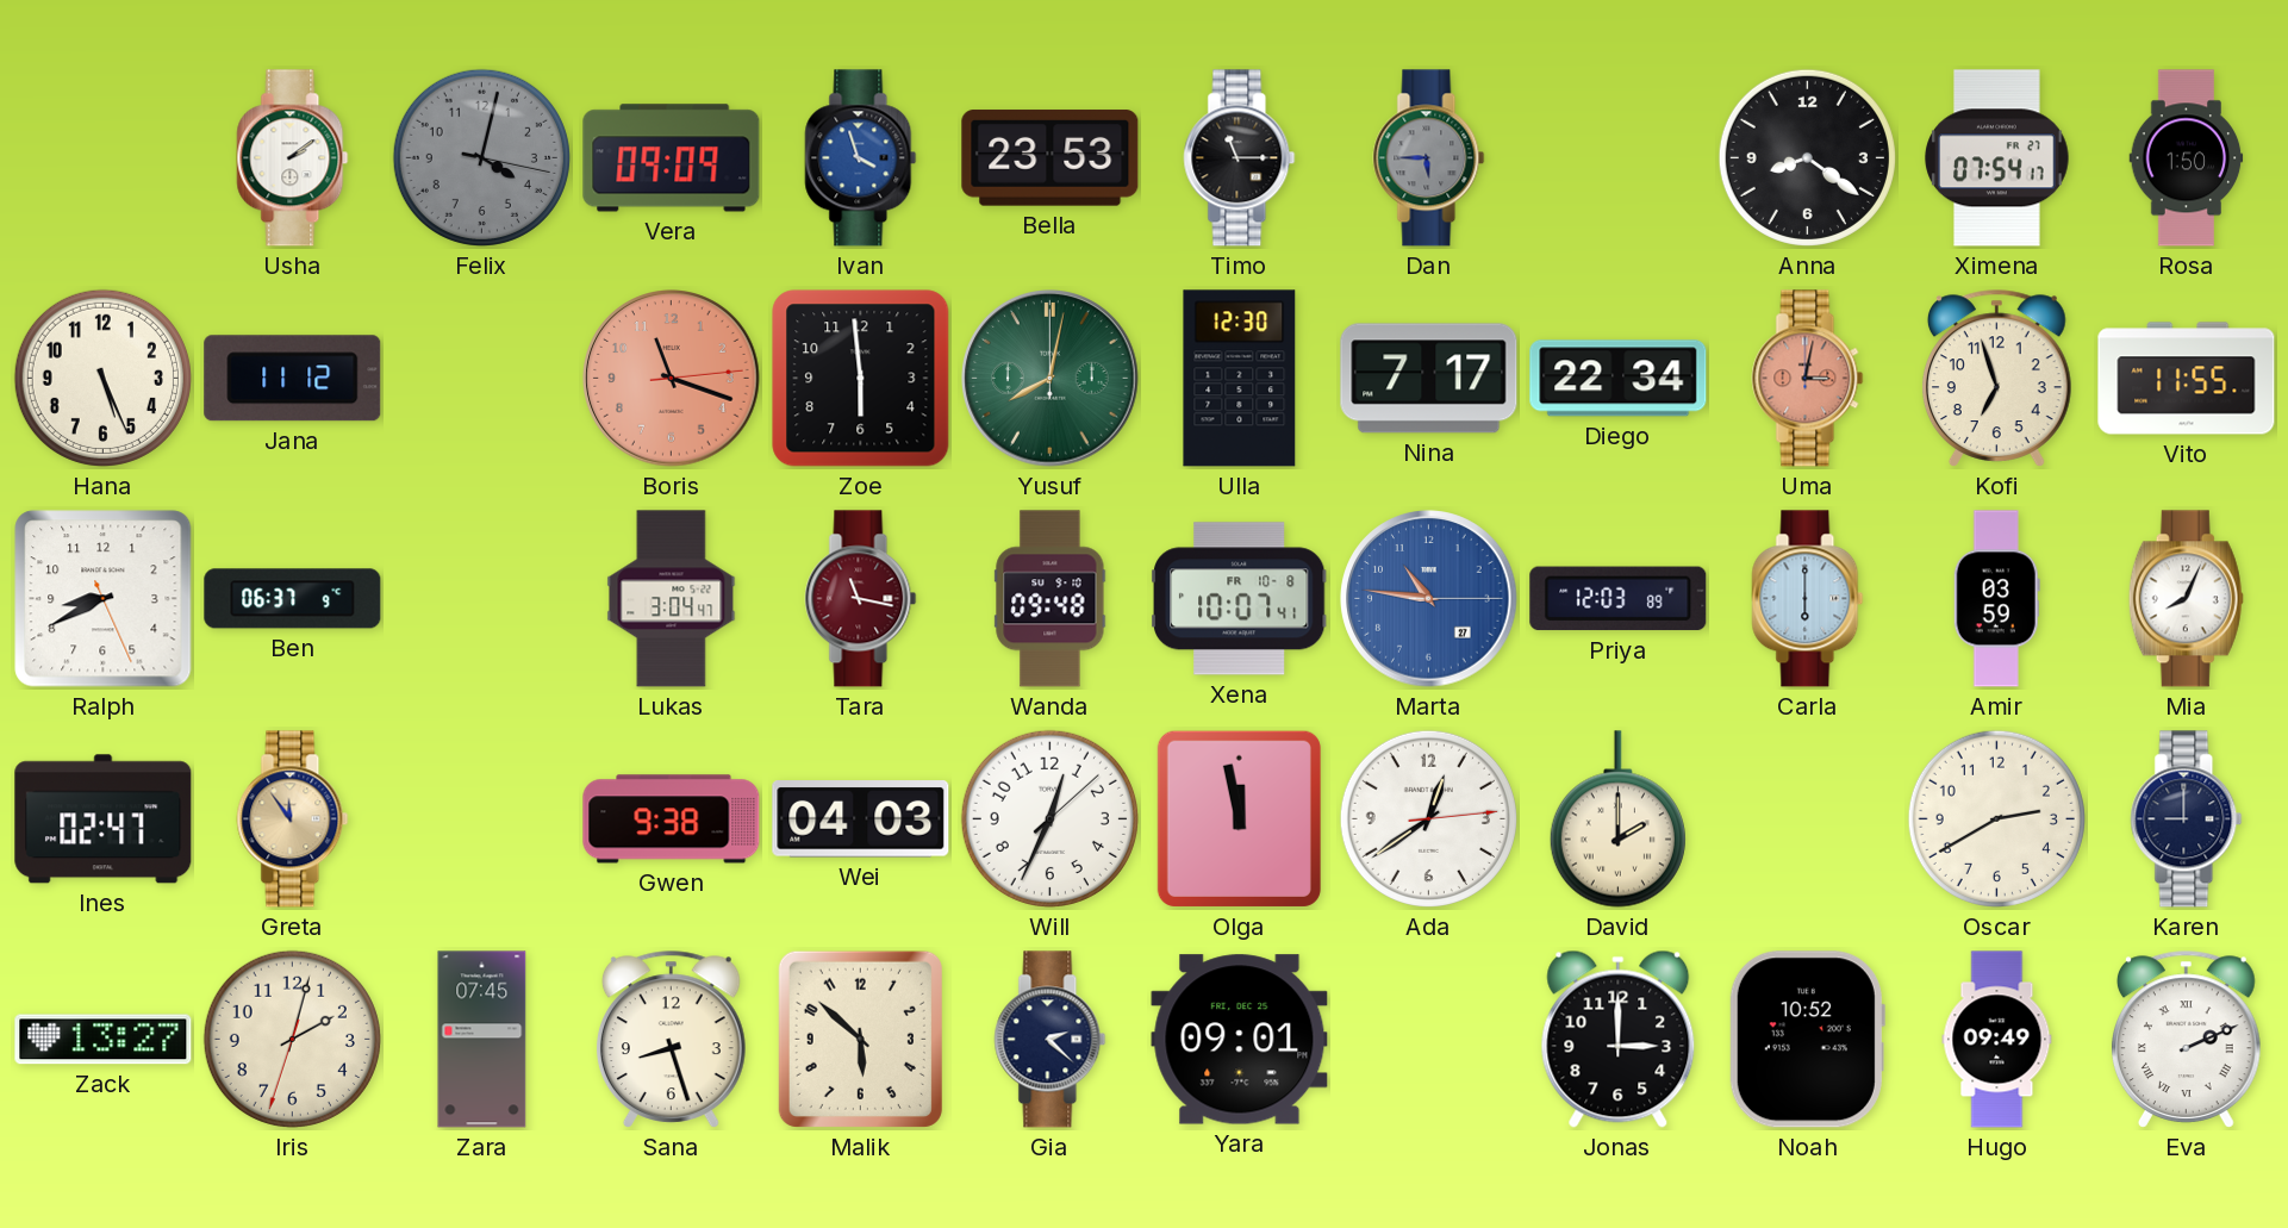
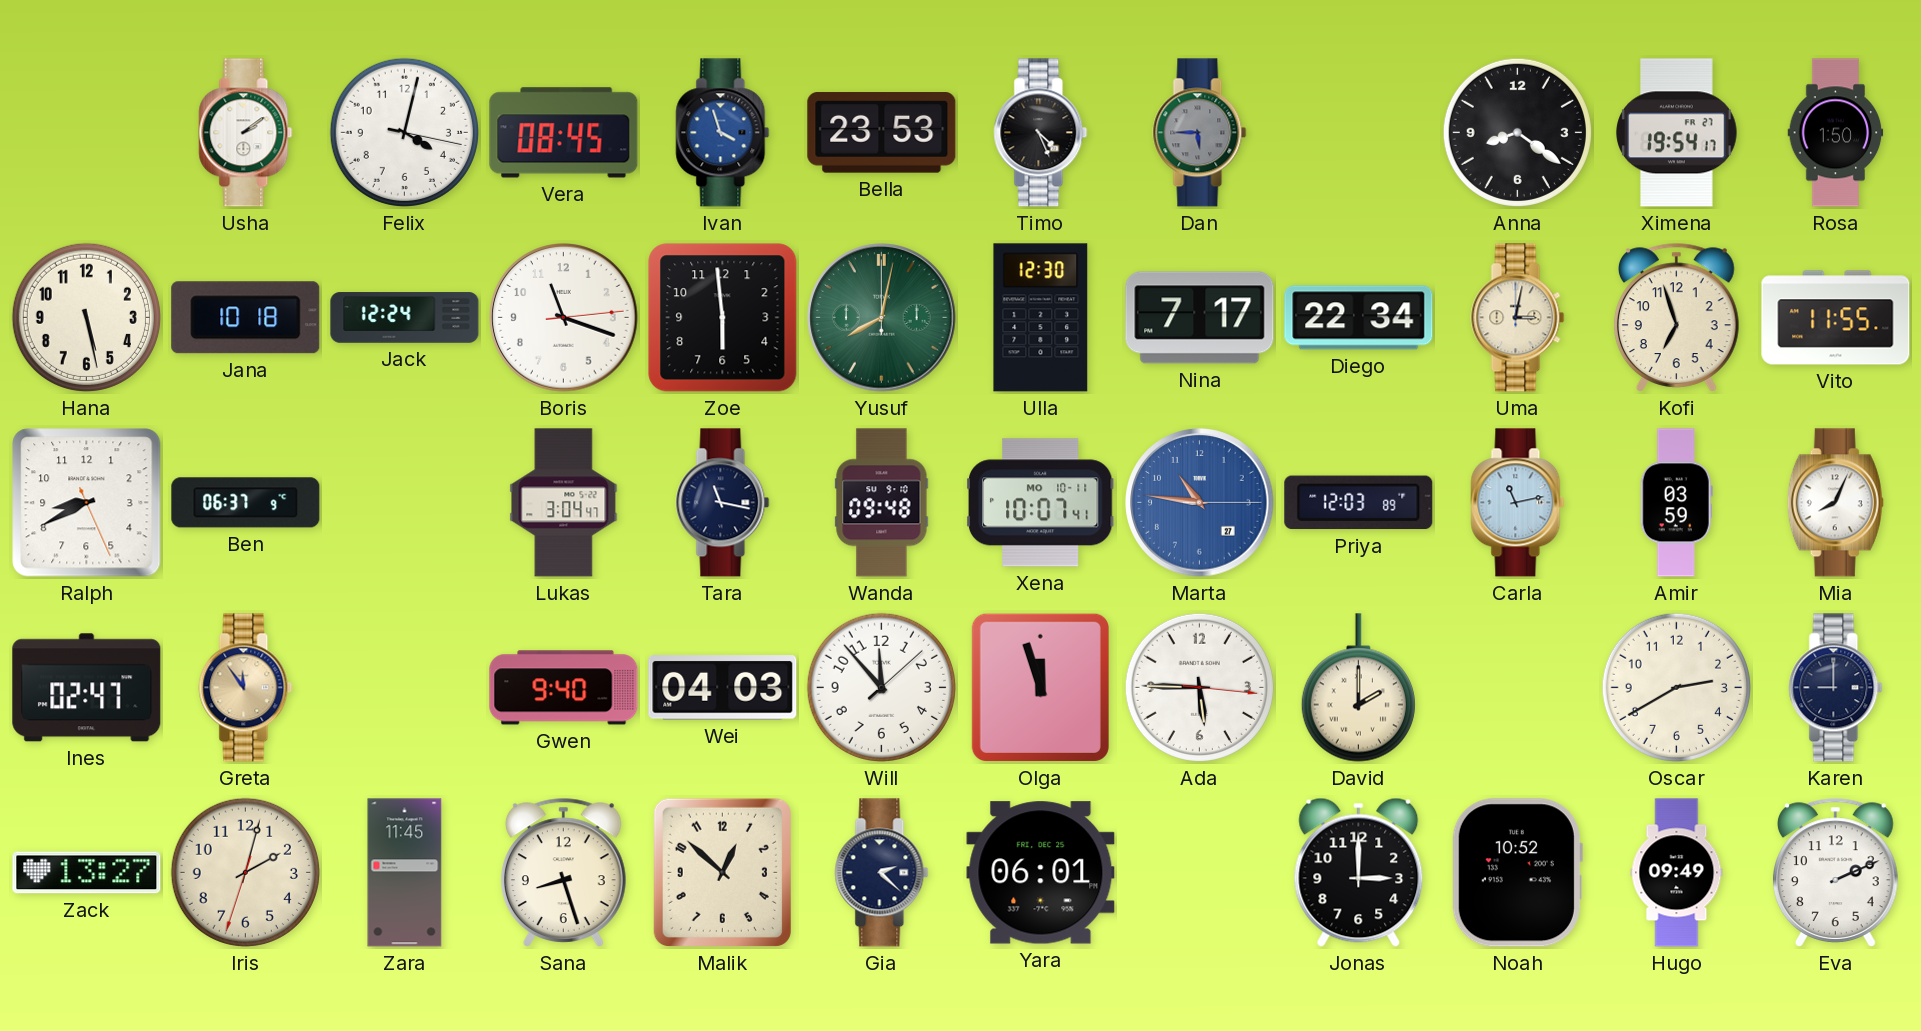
Felix dial: grey -> white
Vera: 09:09 -> 08:45
Timo: 11:15 -> 4:26
Ximena: 07:54 -> 19:54
Hana: 5:26 -> 5:28
Jana: 11:12 -> 10:18
Jack: none -> 12:24
Boris dial: salmon -> white
Uma dial: salmon -> cream
Tara dial: burgundy -> navy
Xena date: FR 10-8 -> MO 10-11
Carla: 6:00 -> 11:13
Gwen: 9:38 -> 9:40
Will: 12:34 -> 11:53
Olga: 11:58 -> 11:57
Ada: 12:39 -> 5:45
Zara: 07:45 -> 11:45
Malik: 5:52 -> 12:52
Yara: 09:01 -> 06:01
Eva numerals: Roman -> Arabic
